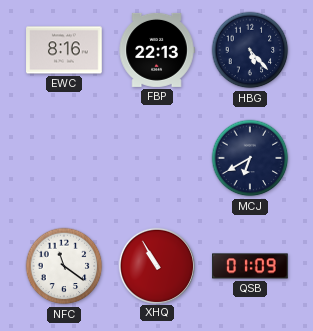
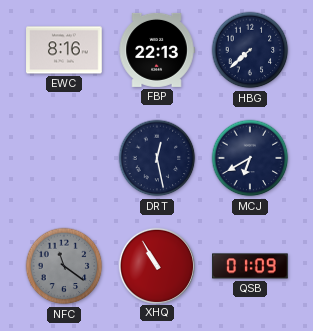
HBG: 5:23 -> 7:38
DRT: none -> 12:28
NFC dial: white -> grey
